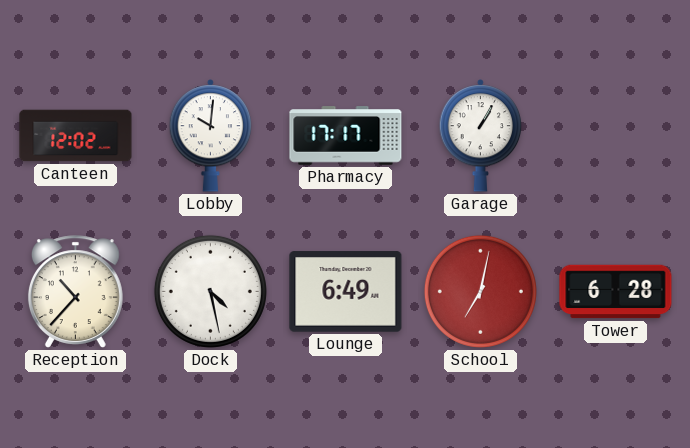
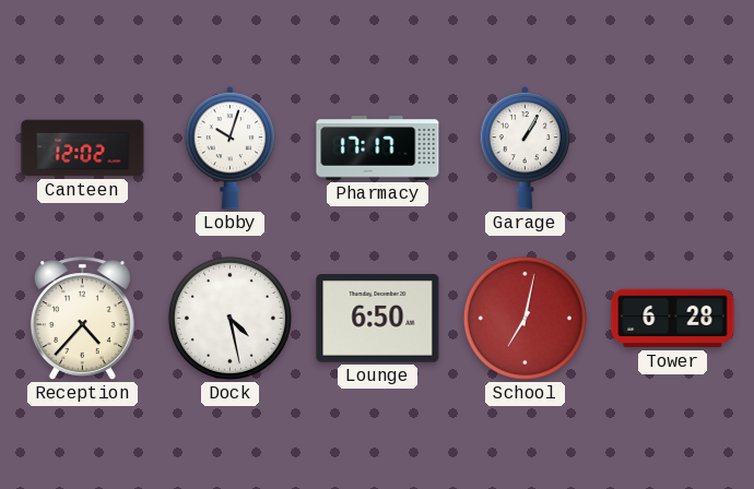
Lobby: 10:01 -> 10:03
Reception: 10:37 -> 4:37
Lounge: 6:49 -> 6:50
